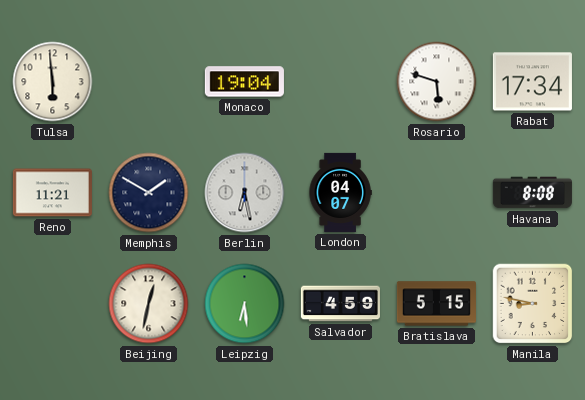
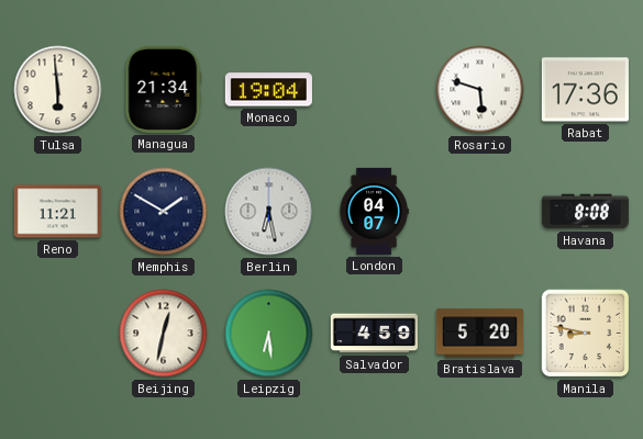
Managua: none -> 21:34
Rabat: 17:34 -> 17:36
Bratislava: 5:15 -> 5:20
